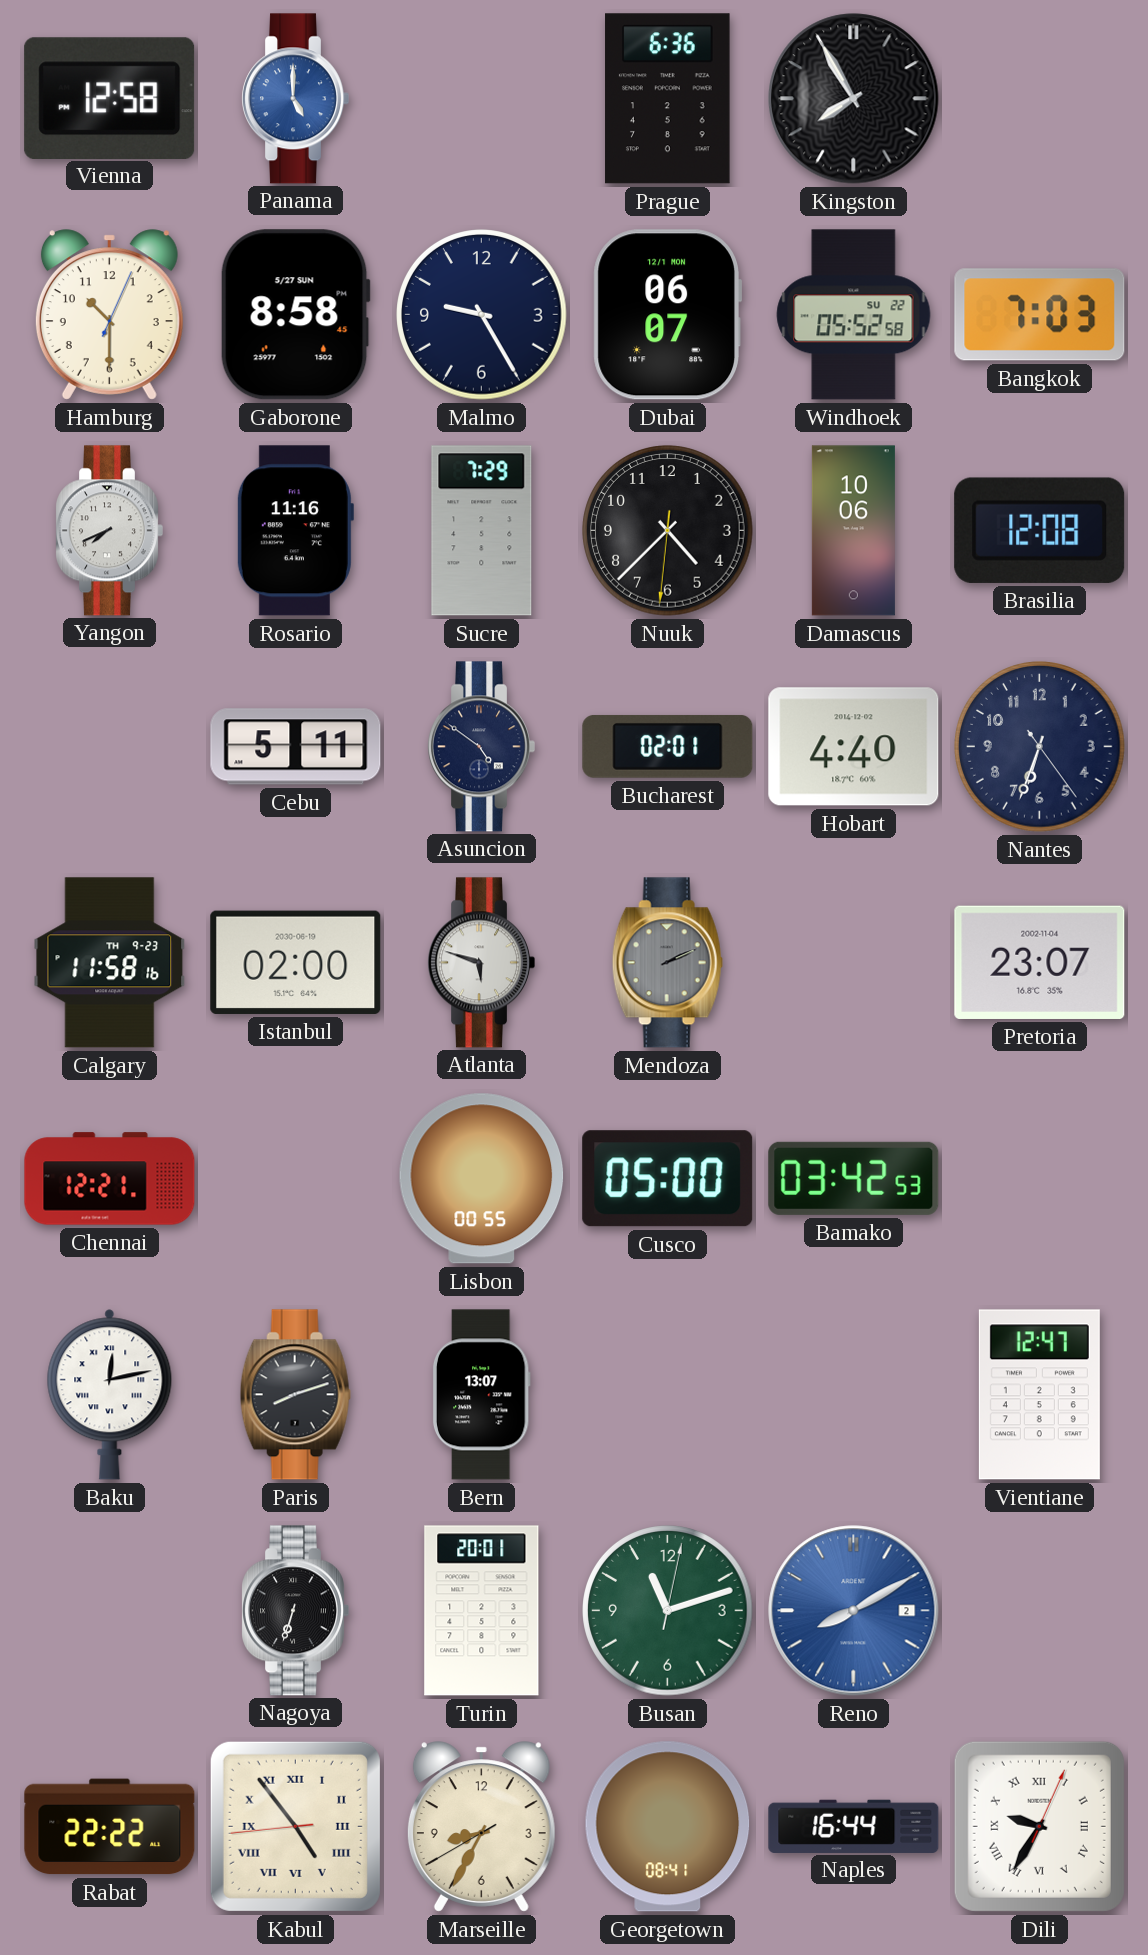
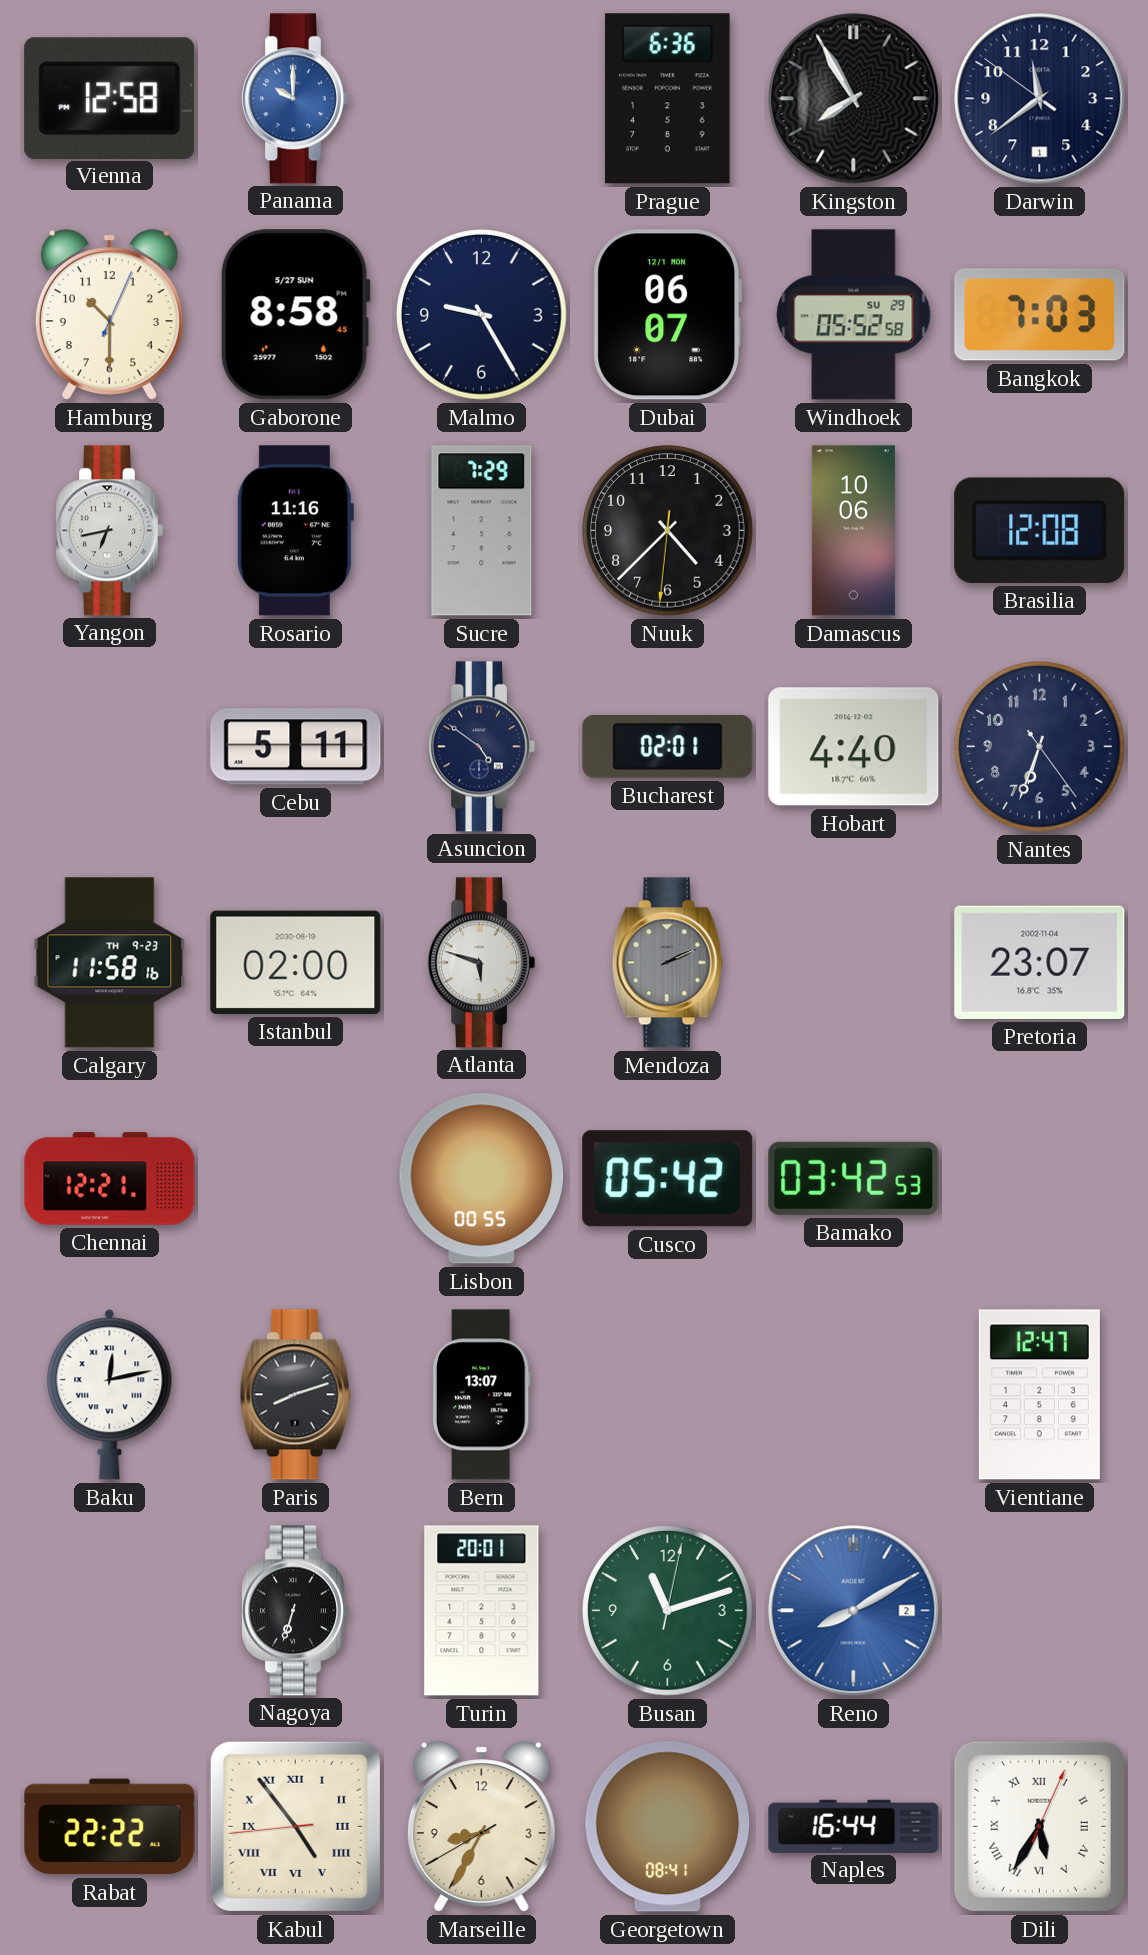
Panama: 5:00 -> 10:00
Darwin: none -> 11:38
Windhoek date: SU 22 -> SU 29
Yangon: 7:41 -> 6:43
Cusco: 05:00 -> 05:42
Dili: 9:35 -> 5:35
